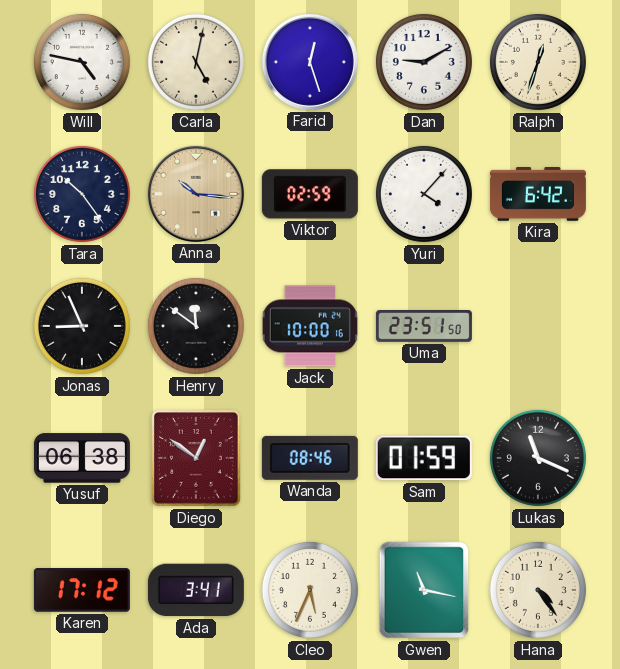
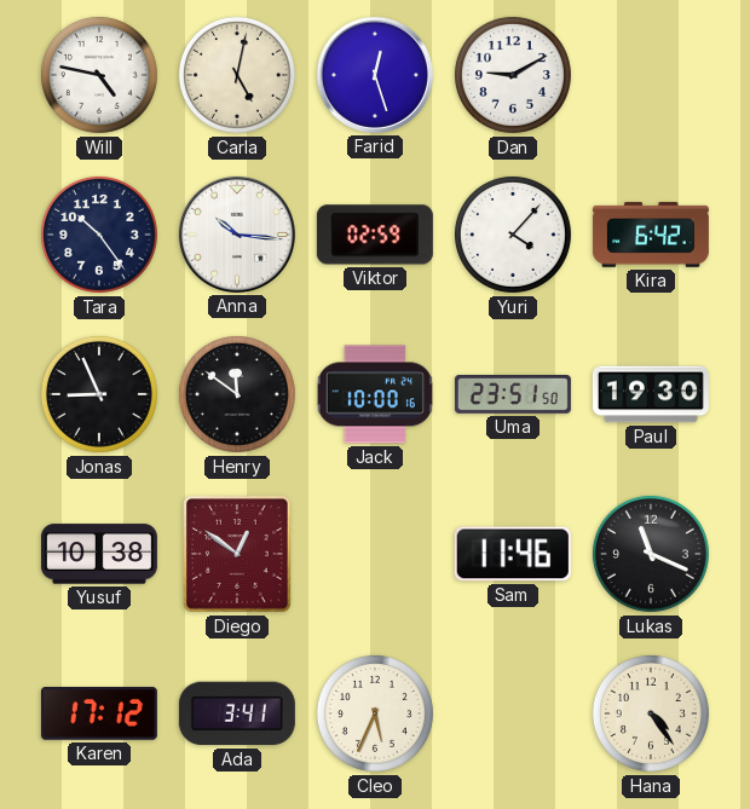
Ralph: 12:33 -> none
Anna dial: champagne -> white
Paul: none -> 19:30
Yusuf: 06:38 -> 10:38
Wanda: 08:46 -> none
Sam: 01:59 -> 11:46
Gwen: 11:17 -> none
